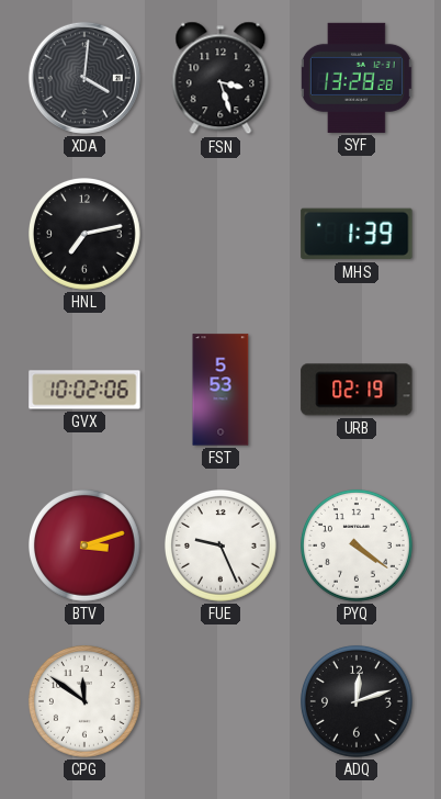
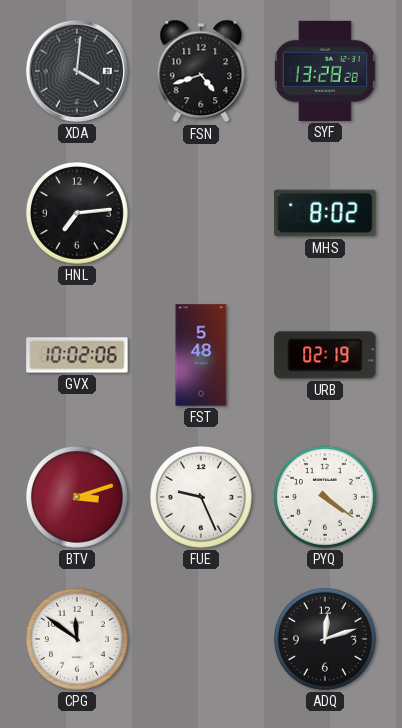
FSN: 3:27 -> 4:42
HNL: 7:13 -> 7:14
MHS: 1:39 -> 8:02
FST: 5:53 -> 5:48
